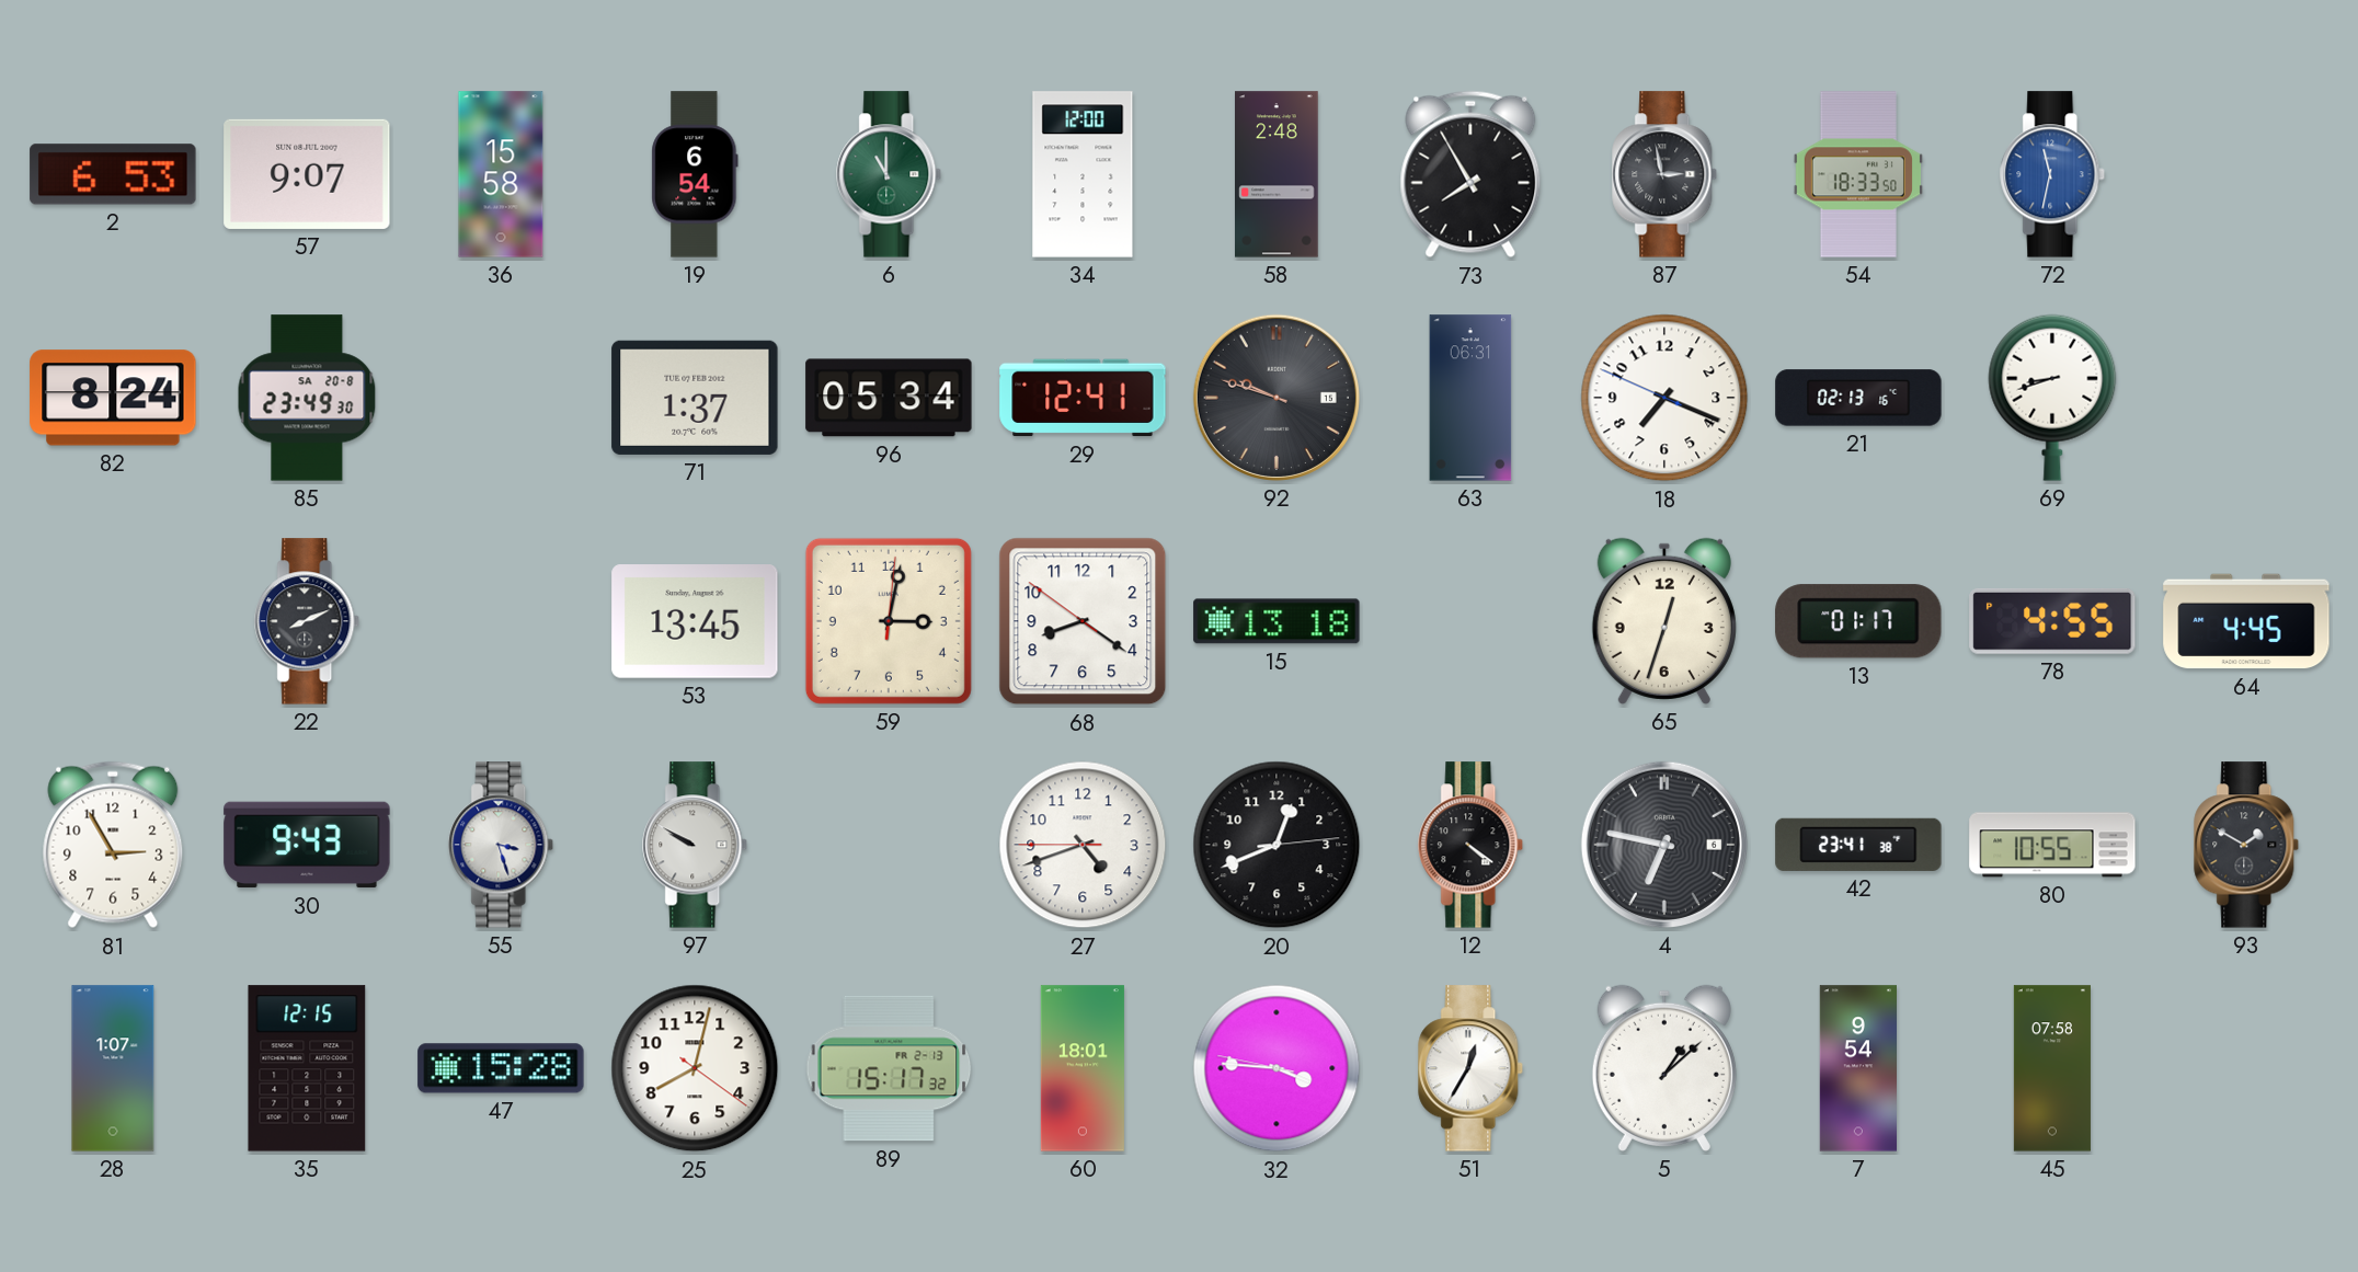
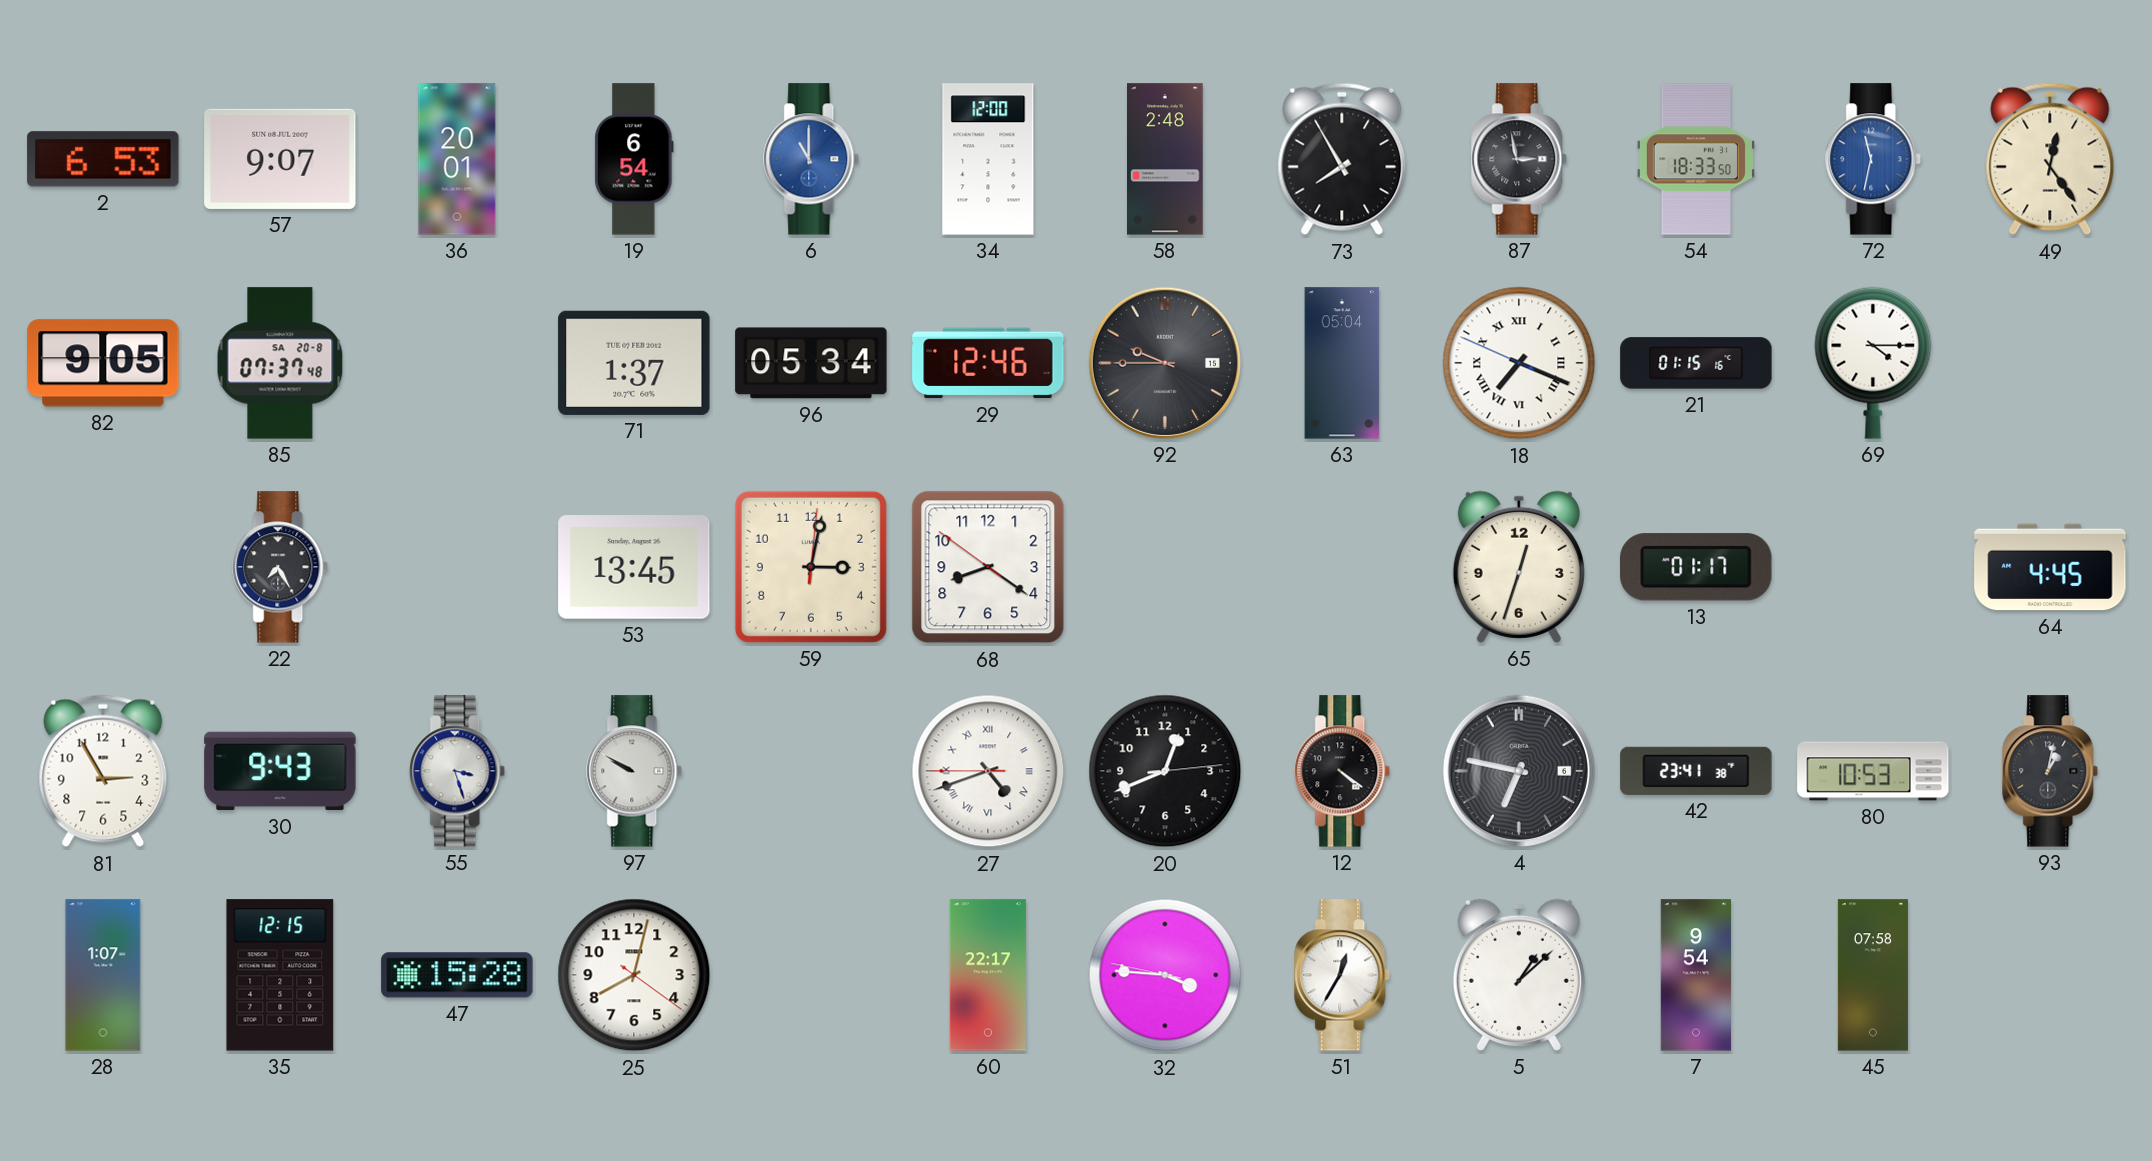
36: 15:58 -> 20:01
6 dial: green -> blue
49: none -> 12:24
82: 8:24 -> 9:05
85: 23:49 -> 07:37
29: 12:41 -> 12:46
92: 9:48 -> 9:45
63: 06:31 -> 05:04
18 numerals: Arabic -> Roman
21: 02:13 -> 01:15
69: 8:42 -> 4:15
22: 8:11 -> 7:25
15: 13:18 -> none
78: 4:55 -> none
27 numerals: Arabic -> Roman
80: 10:55 -> 10:53
93: 1:50 -> 1:02
89: 15:17 -> none
60: 18:01 -> 22:17
